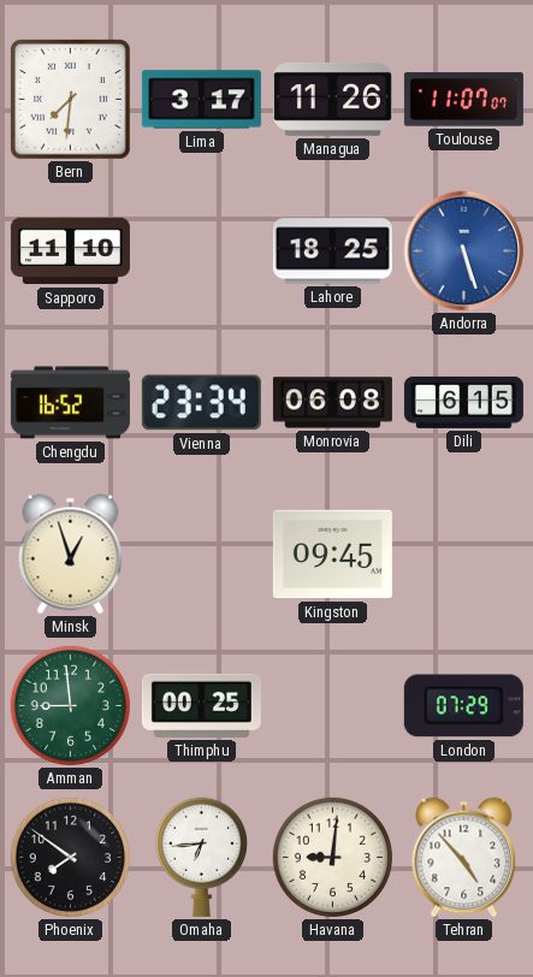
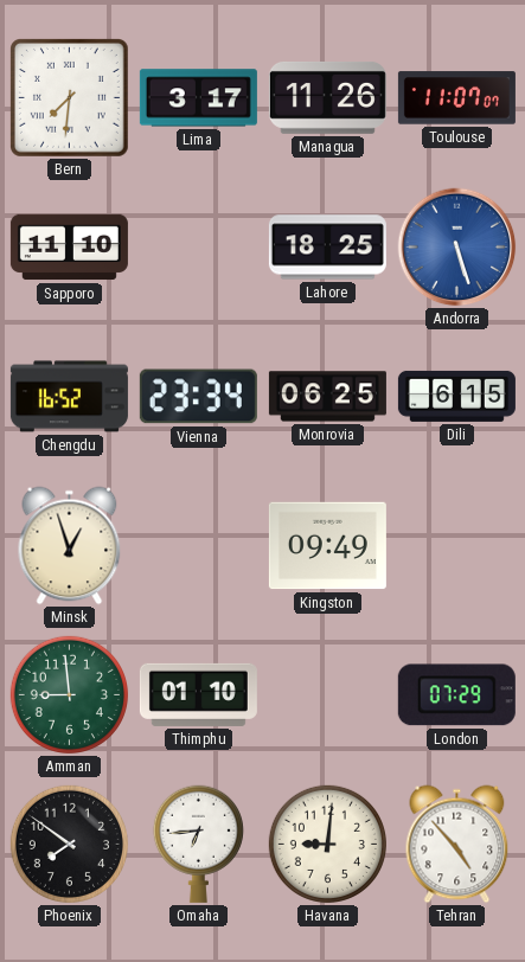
Monrovia: 06:08 -> 06:25
Kingston: 09:45 -> 09:49
Thimphu: 00:25 -> 01:10
